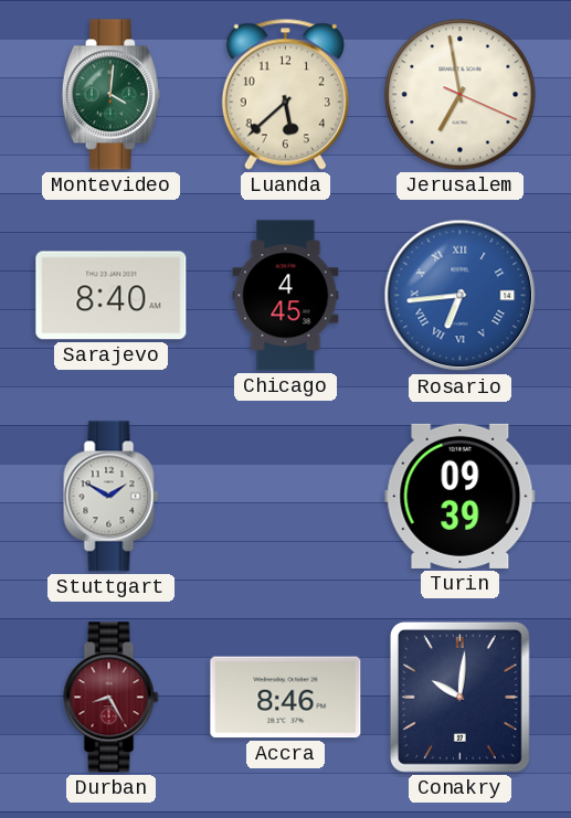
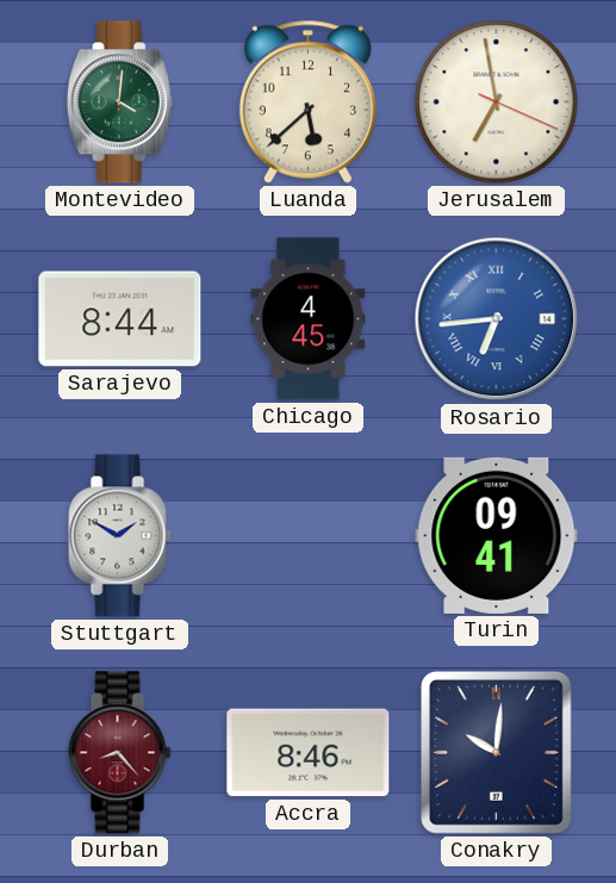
Sarajevo: 8:40 -> 8:44
Turin: 09:39 -> 09:41
Durban: 8:25 -> 8:23
